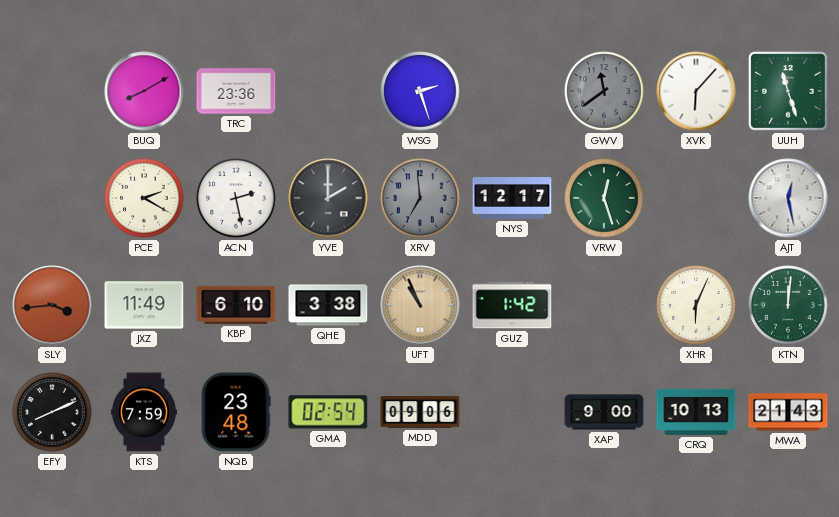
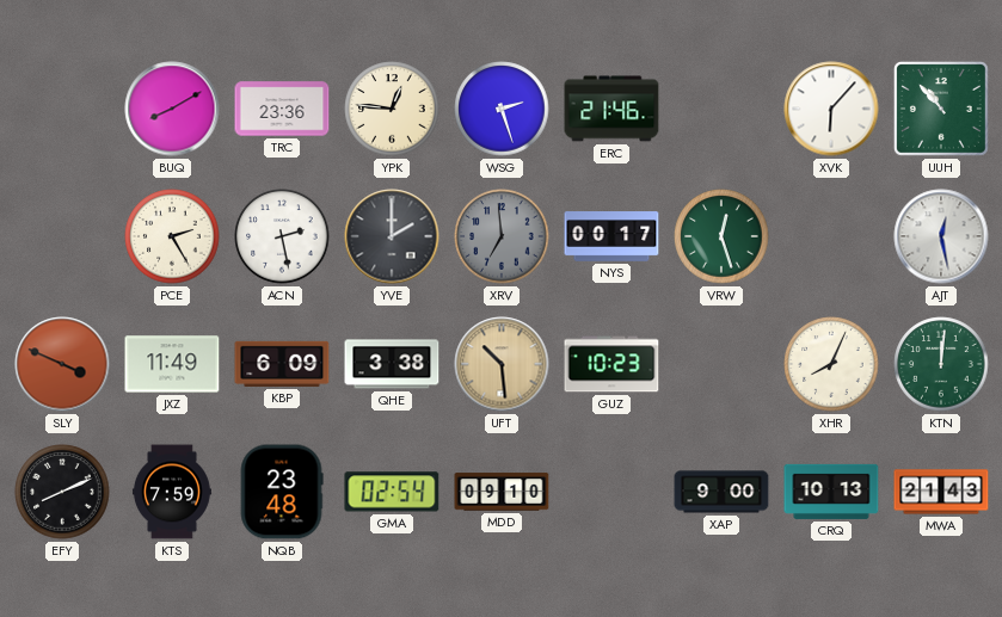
YPK: none -> 12:46
ERC: none -> 21:46
GWV: 11:39 -> none
UUH: 11:27 -> 10:53
PCE: 2:20 -> 2:25
NYS: 12:17 -> 00:17
SLY: 3:44 -> 3:49
KBP: 6:10 -> 6:09
UFT: 10:56 -> 10:29
GUZ: 1:42 -> 10:23
XHR: 6:04 -> 8:04
MDD: 09:06 -> 09:10
